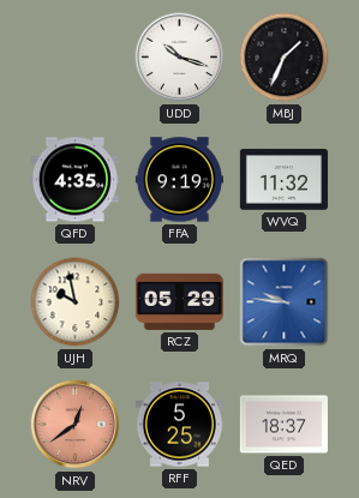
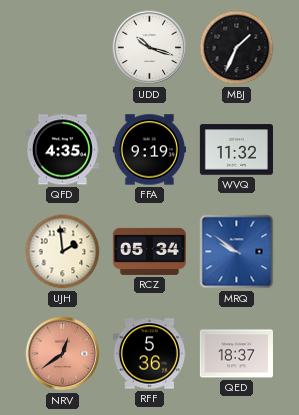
UJH: 9:58 -> 1:59
RCZ: 05:29 -> 05:34
MRQ: 9:46 -> 9:51
RFF: 5:25 -> 5:36
